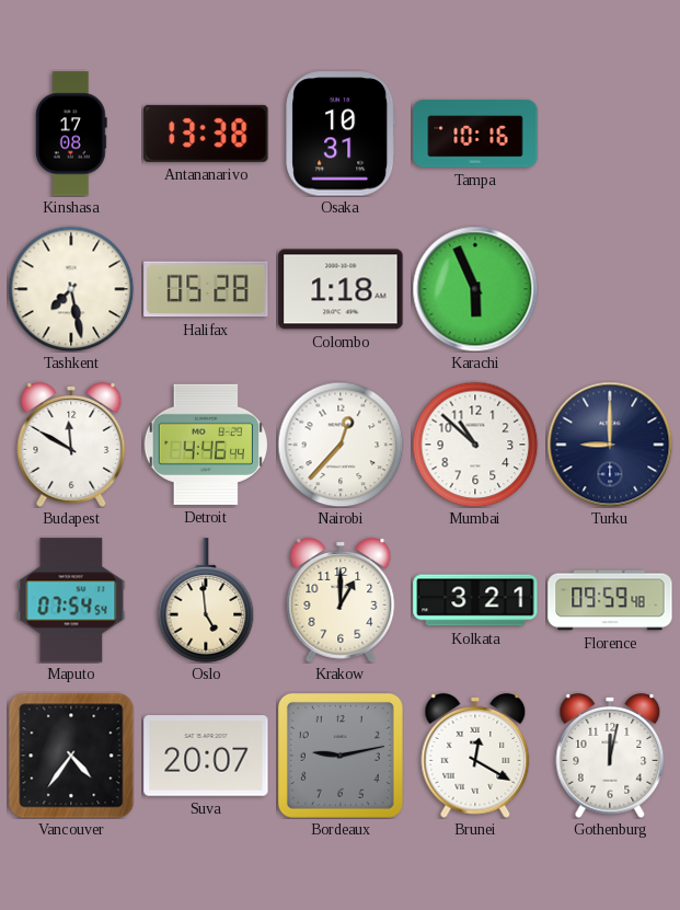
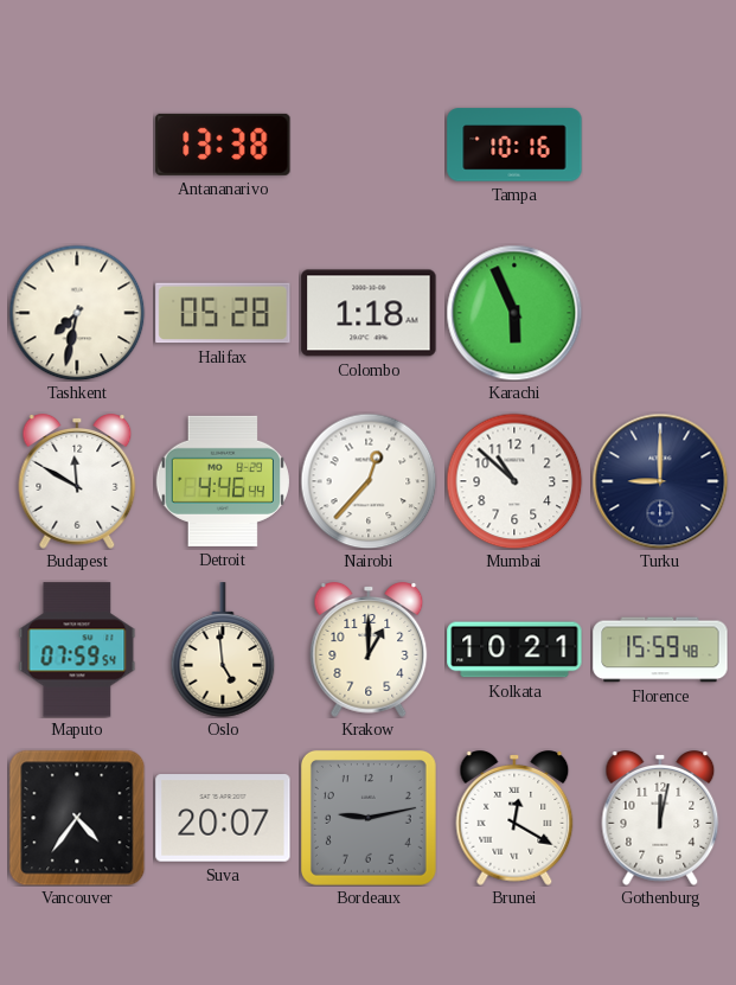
Kinshasa: 17:08 -> none
Osaka: 10:31 -> none
Tashkent: 7:28 -> 7:32
Maputo: 07:54 -> 07:59
Kolkata: 3:21 -> 10:21
Florence: 09:59 -> 15:59
